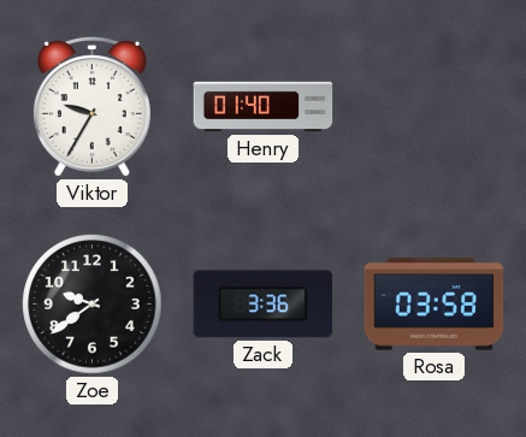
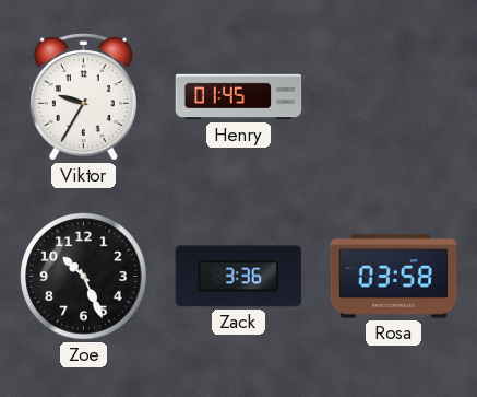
Henry: 01:40 -> 01:45
Zoe: 9:39 -> 10:26
